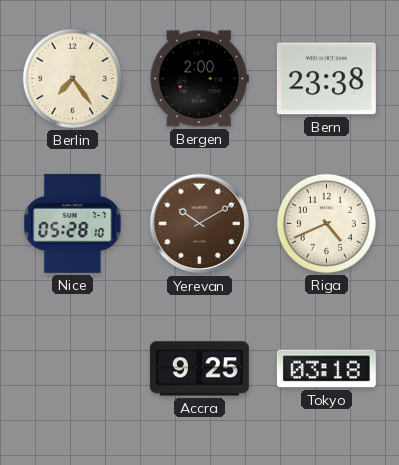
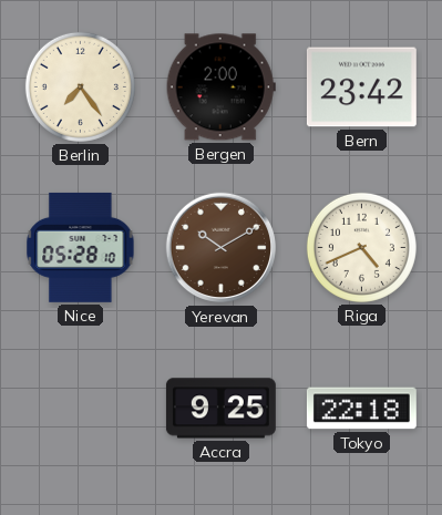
Bern: 23:38 -> 23:42
Tokyo: 03:18 -> 22:18
